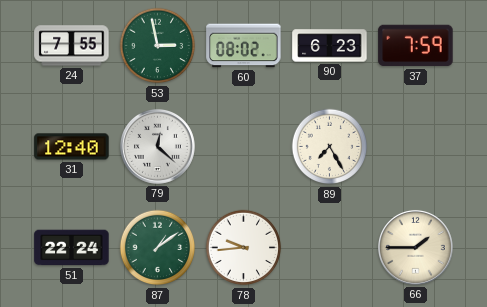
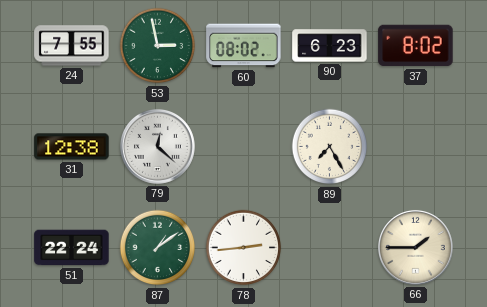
37: 7:59 -> 8:02
31: 12:40 -> 12:38
78: 9:44 -> 2:44
